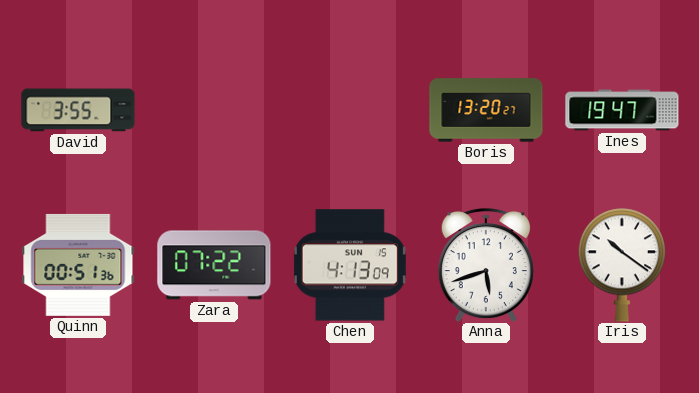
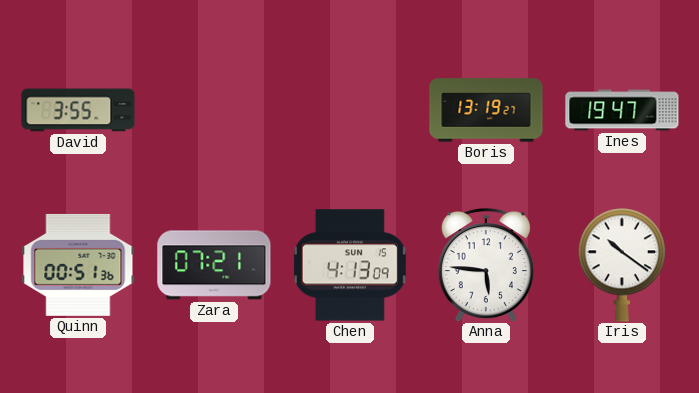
Boris: 13:20 -> 13:19
Zara: 07:22 -> 07:21
Anna: 5:42 -> 5:46
